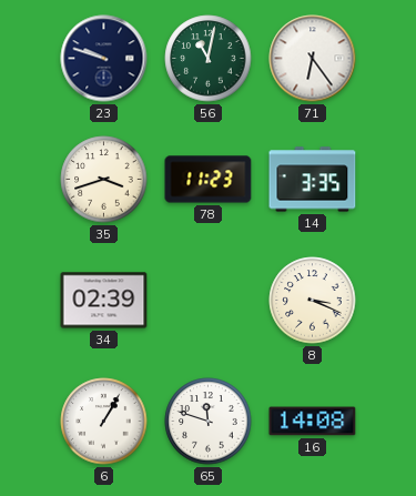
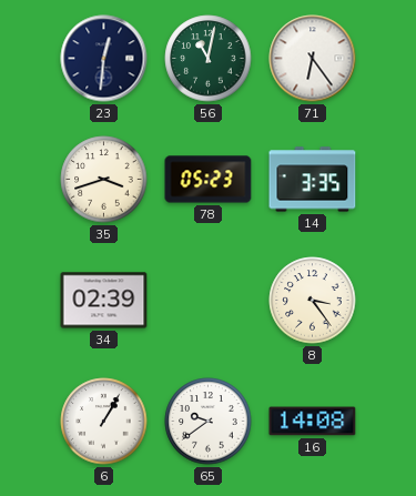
23: 9:48 -> 12:31
78: 11:23 -> 05:23
8: 3:19 -> 3:24
65: 11:48 -> 9:39
